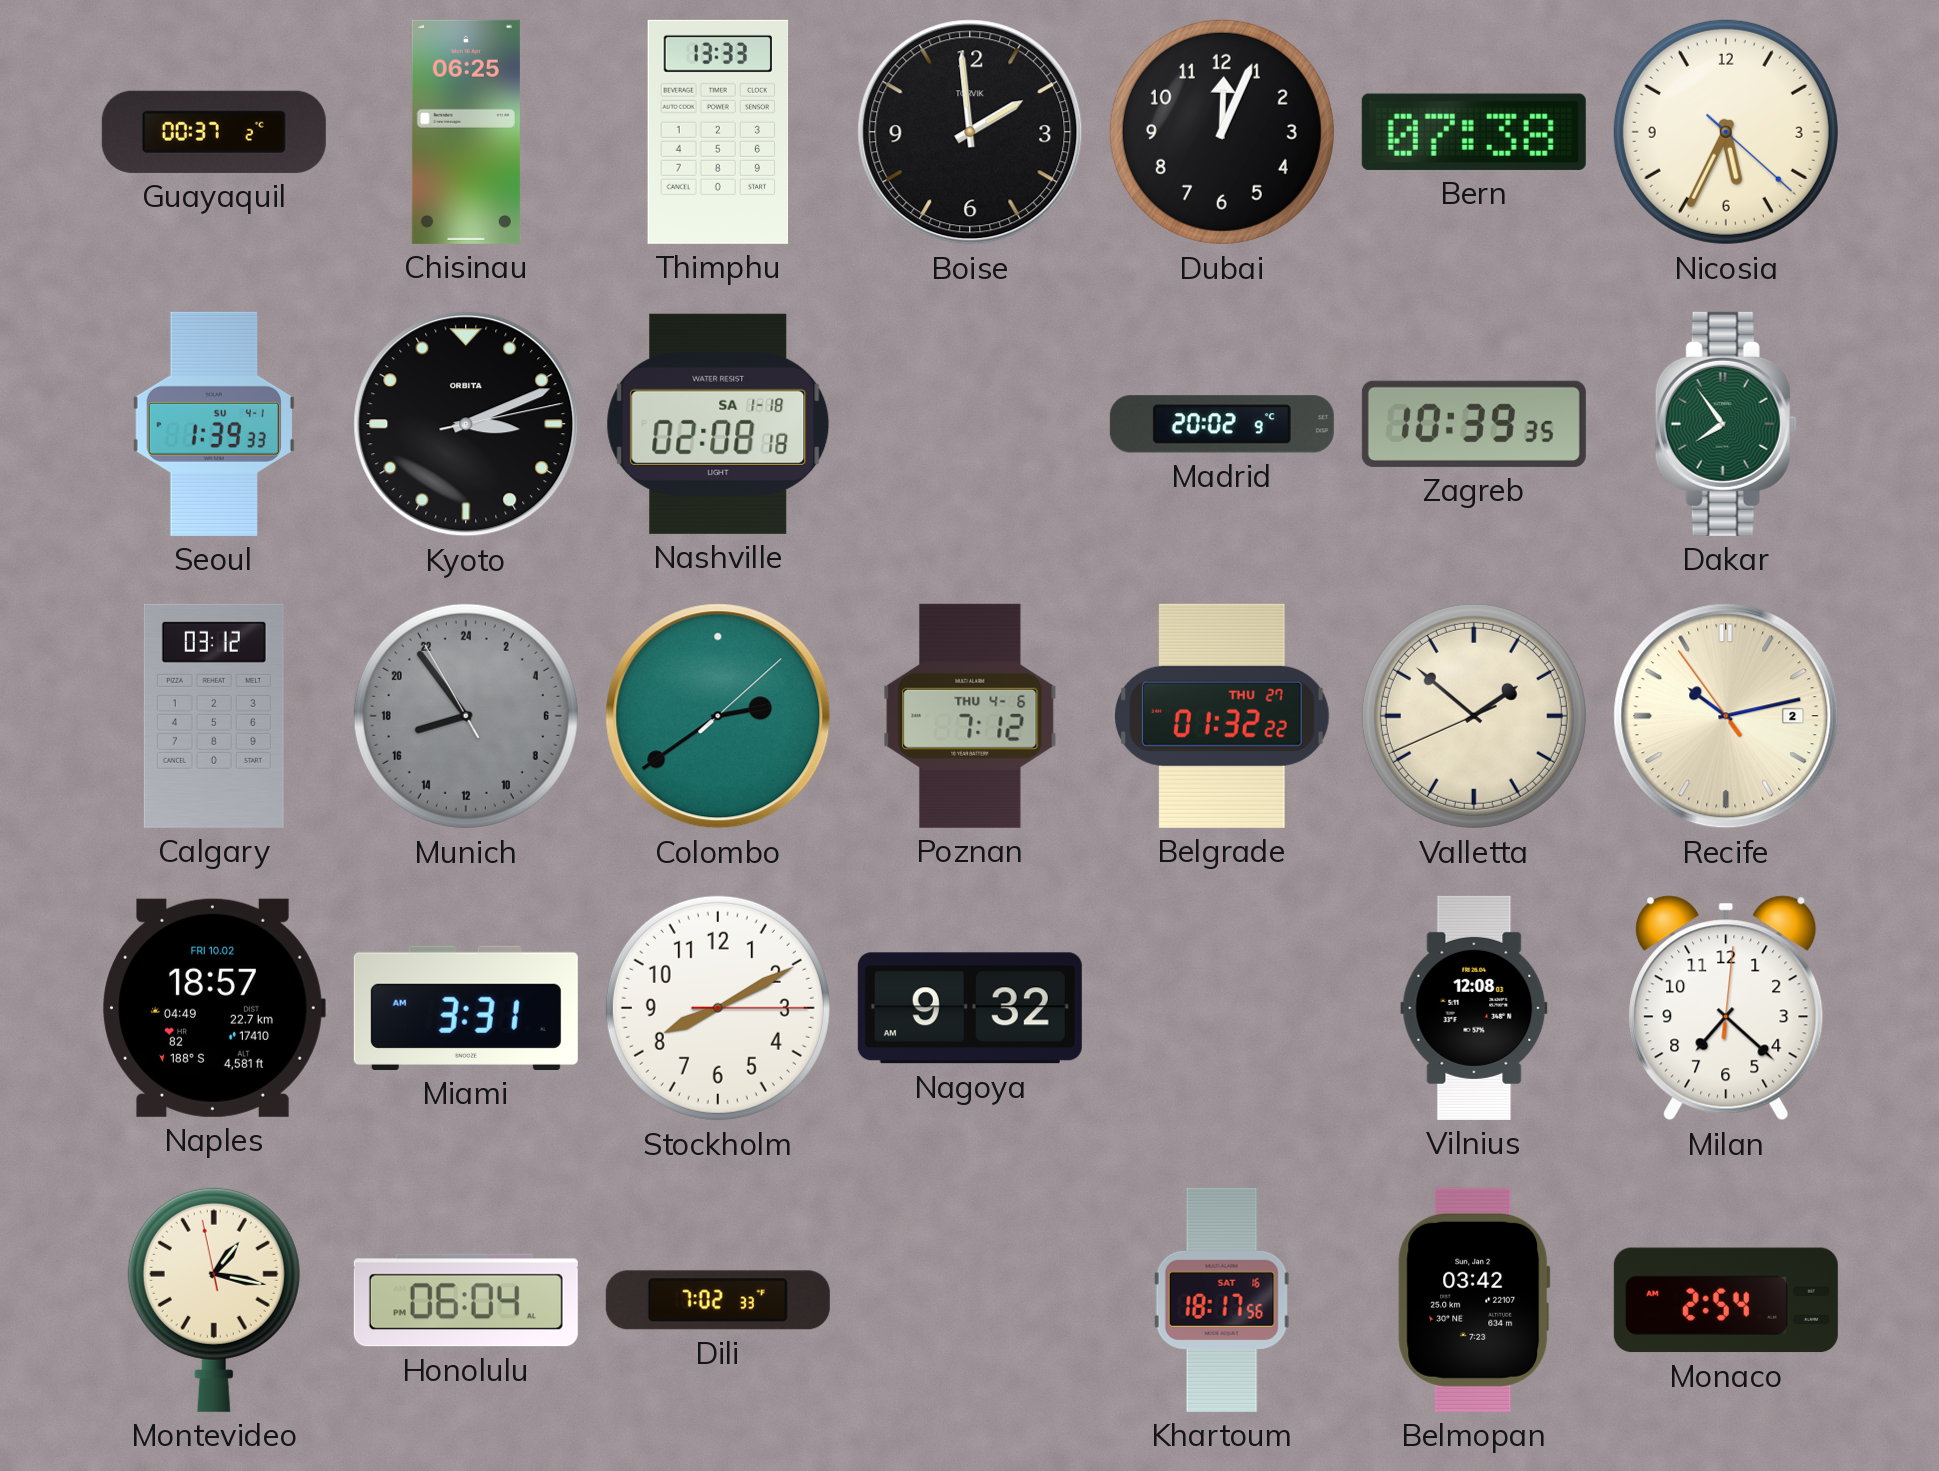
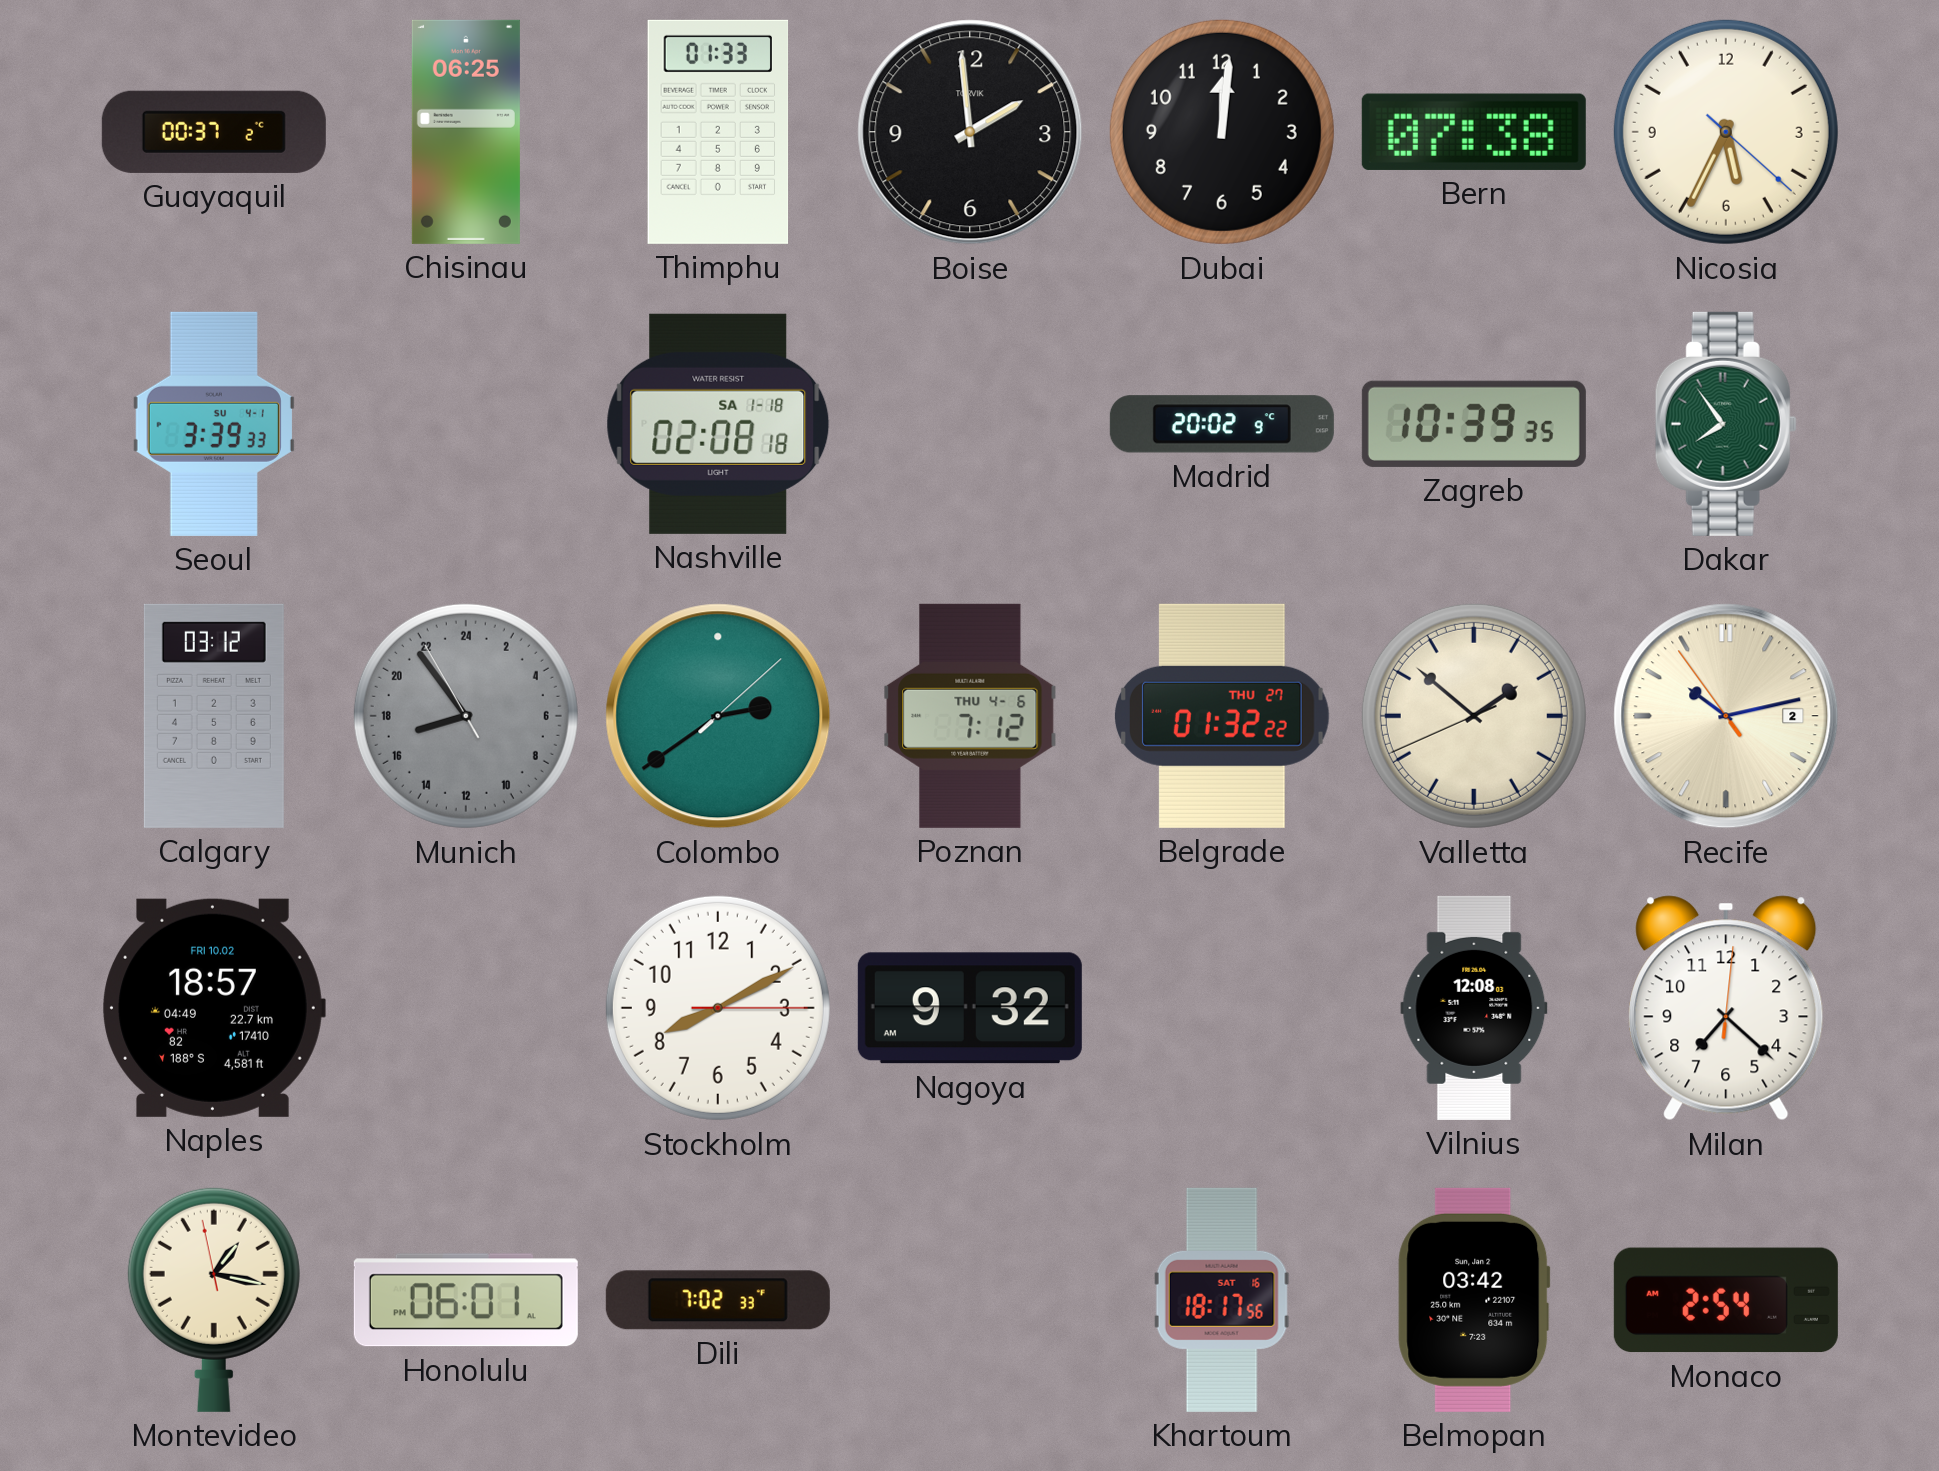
Thimphu: 13:33 -> 01:33
Dubai: 12:04 -> 12:01
Seoul: 1:39 -> 3:39
Kyoto: 3:11 -> none
Miami: 3:31 -> none
Honolulu: 06:04 -> 06:01
